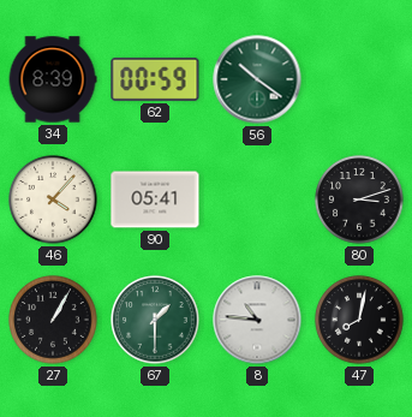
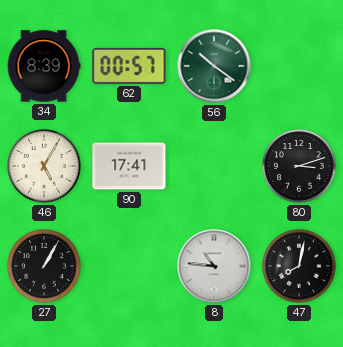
62: 00:59 -> 00:57
46: 4:07 -> 5:05
90: 05:41 -> 17:41
67: 1:30 -> none
